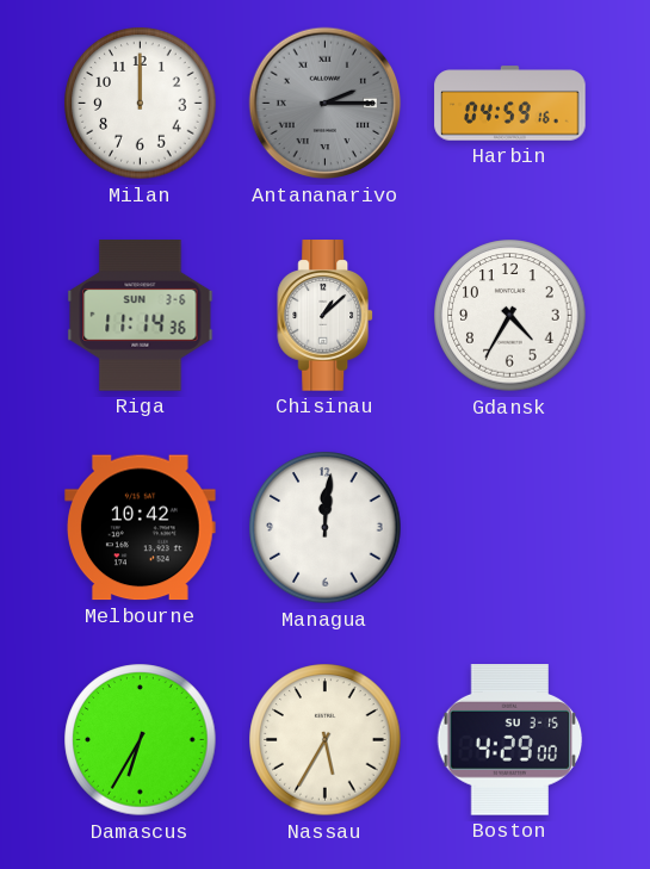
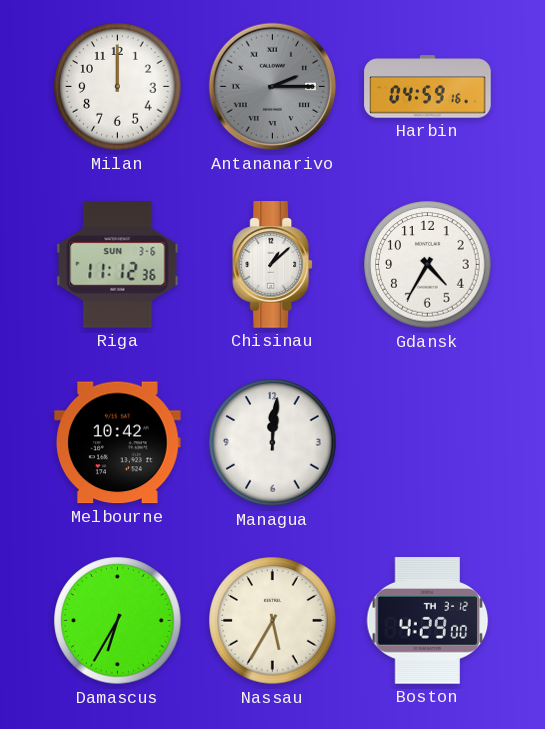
Riga: 11:14 -> 11:12
Boston date: SU 3-15 -> TH 3-12
